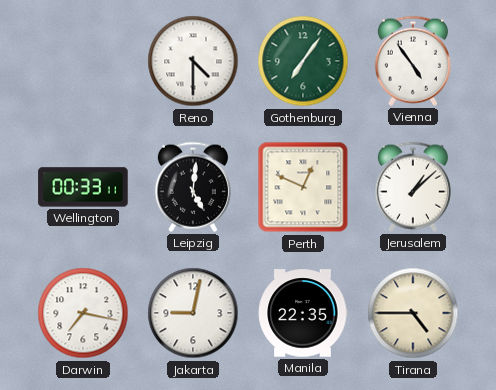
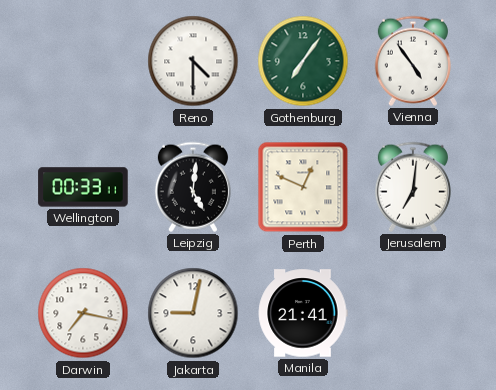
Jerusalem: 1:08 -> 7:01
Manila: 22:35 -> 21:41
Tirana: 4:45 -> none
